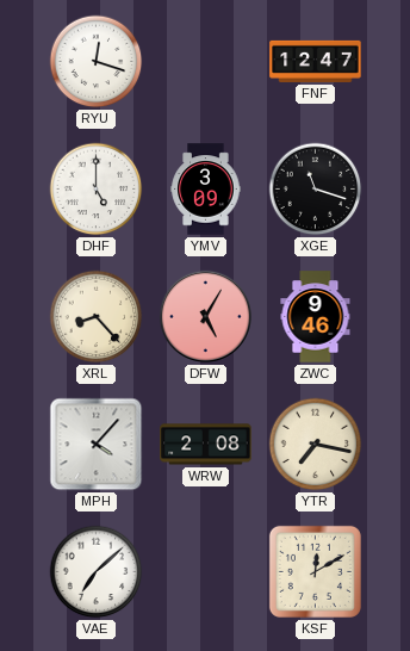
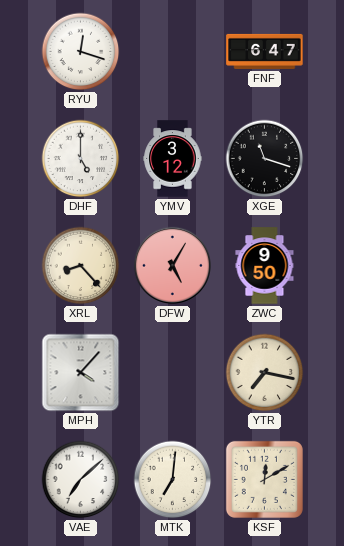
FNF: 12:47 -> 6:47
YMV: 3:09 -> 3:12
ZWC: 9:46 -> 9:50
WRW: 2:08 -> none
MTK: none -> 7:01
